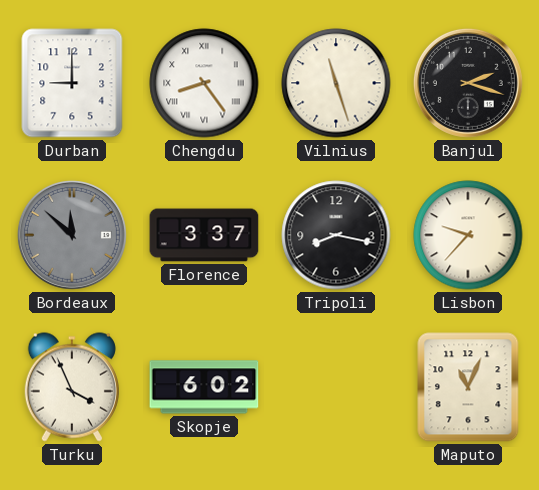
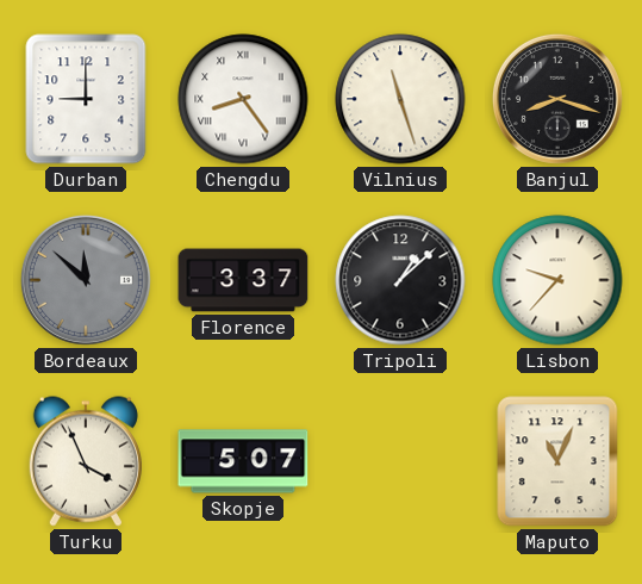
Banjul: 2:18 -> 8:18
Tripoli: 8:17 -> 1:08
Skopje: 6:02 -> 5:07
